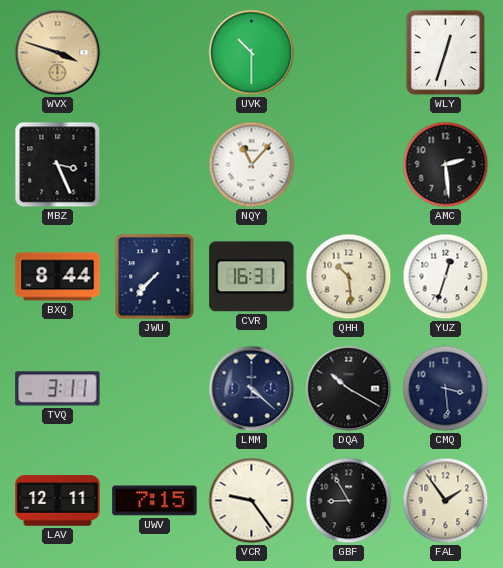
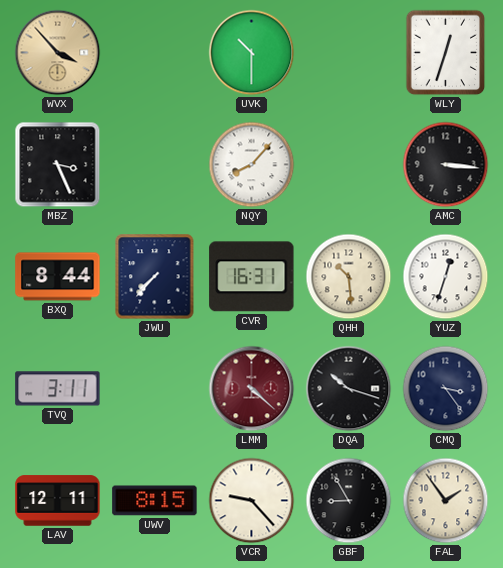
WVX: 3:48 -> 3:53
NQY: 11:07 -> 8:07
AMC: 2:29 -> 3:16
LMM dial: navy -> burgundy
DQA: 10:20 -> 10:18
CMQ: 3:29 -> 3:24
UWV: 7:15 -> 8:15
VCR: 9:24 -> 9:23
